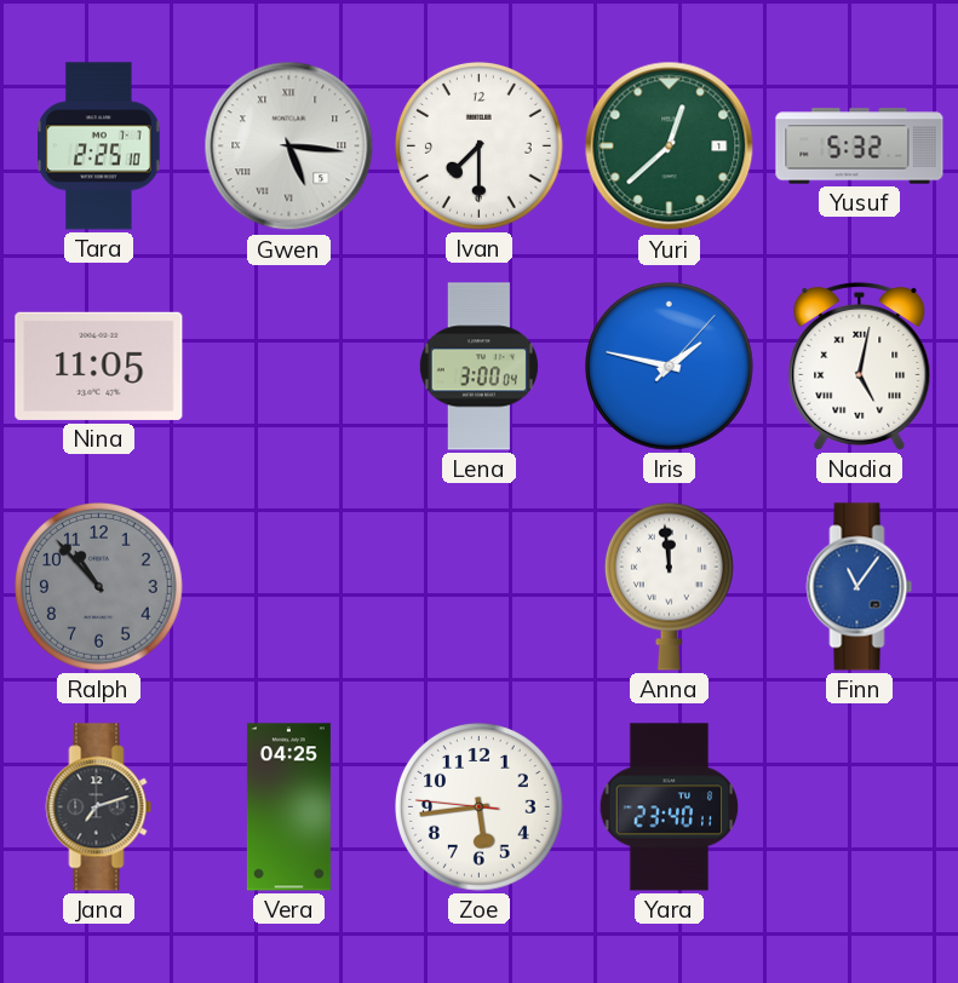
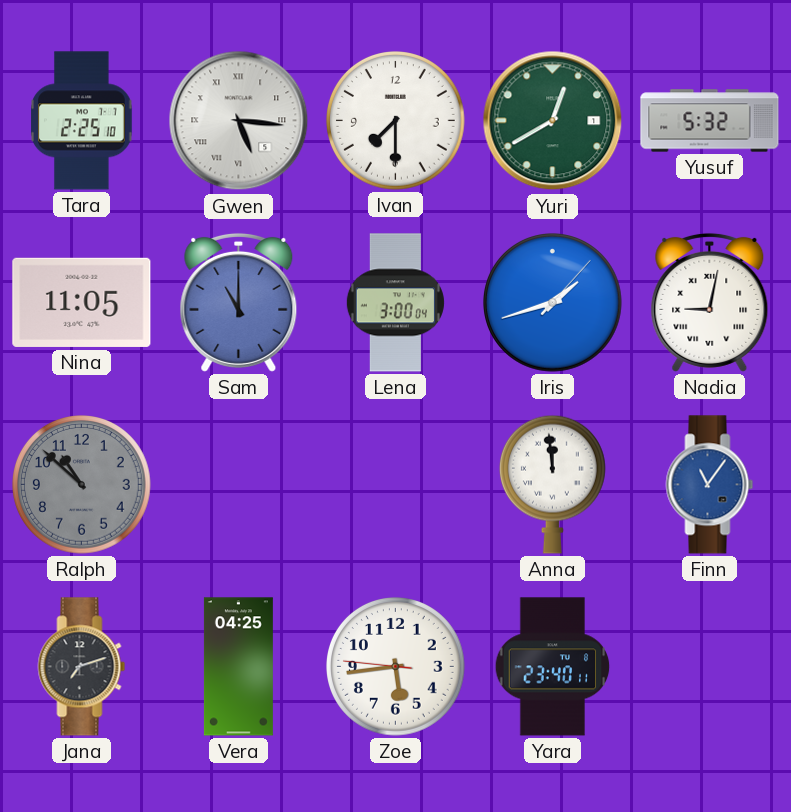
Yuri: 12:38 -> 12:40
Sam: none -> 11:00
Iris: 1:47 -> 1:42
Nadia: 5:02 -> 9:02
Ralph: 10:53 -> 10:52
